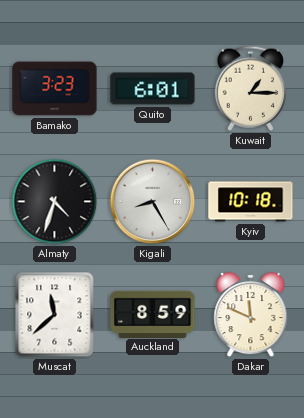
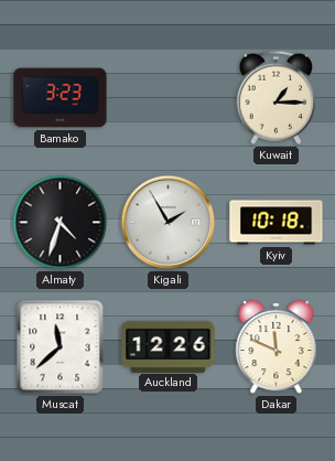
Quito: 6:01 -> none
Kigali: 8:25 -> 1:55
Auckland: 8:59 -> 12:26
